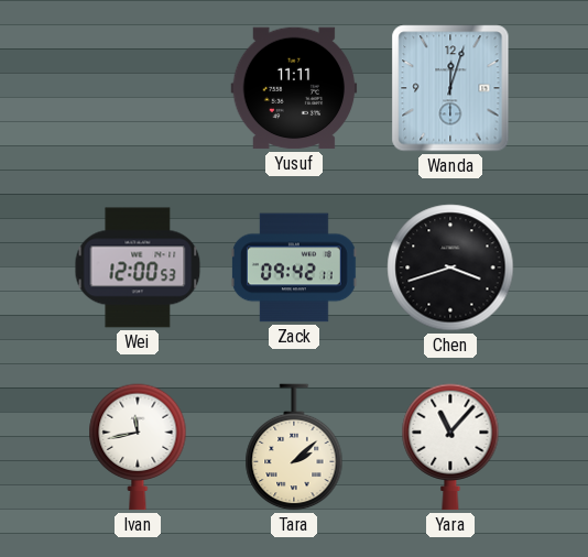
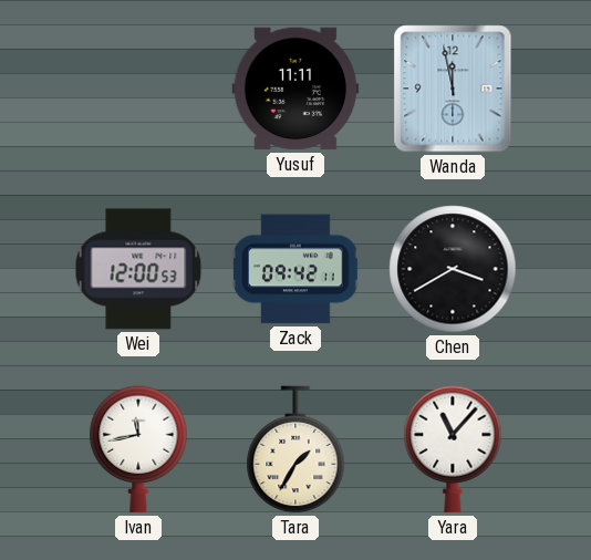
Wanda: 12:03 -> 11:58
Chen: 3:42 -> 3:40
Tara: 2:08 -> 1:35
